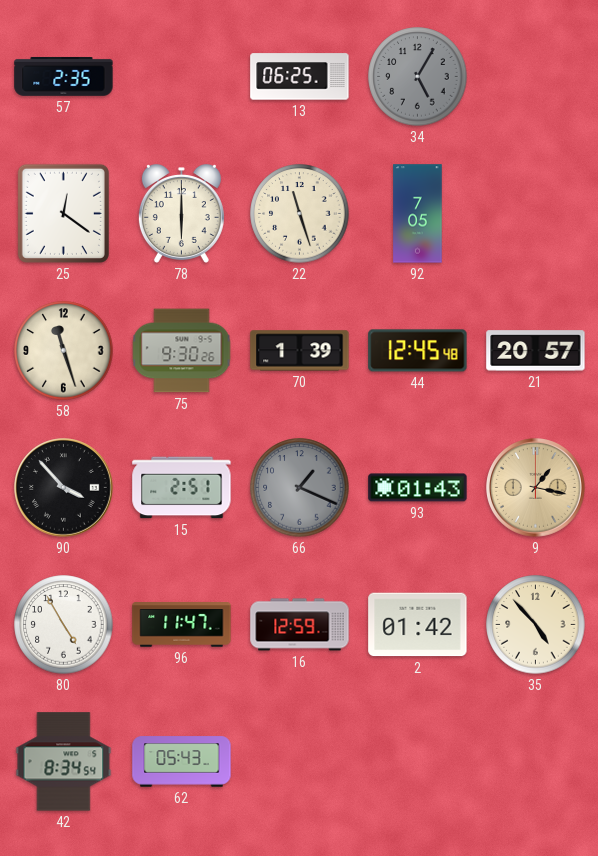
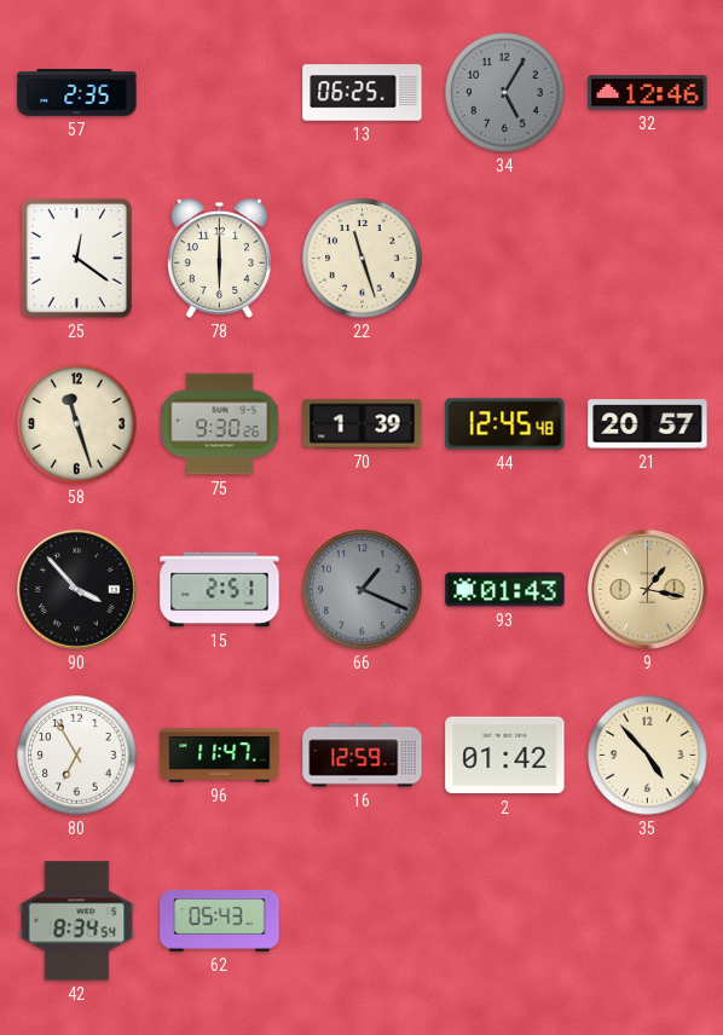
32: none -> 12:46
92: 7:05 -> none
80: 4:55 -> 6:55
